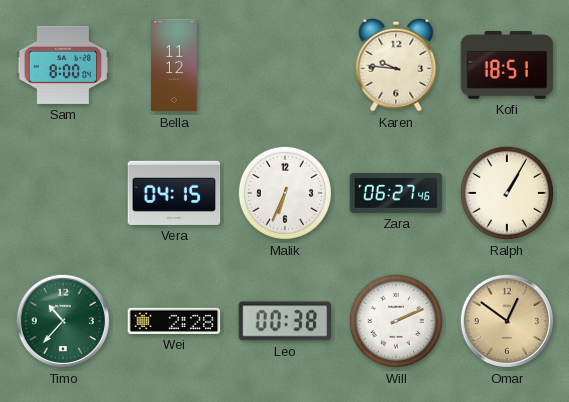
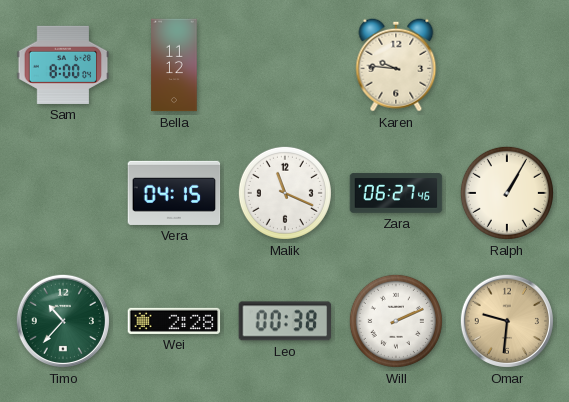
Kofi: 18:51 -> none
Malik: 6:34 -> 11:19
Omar: 12:51 -> 9:31
